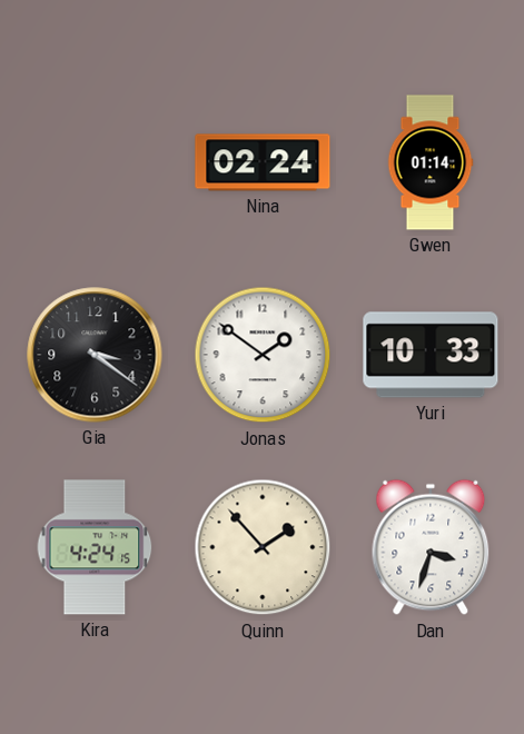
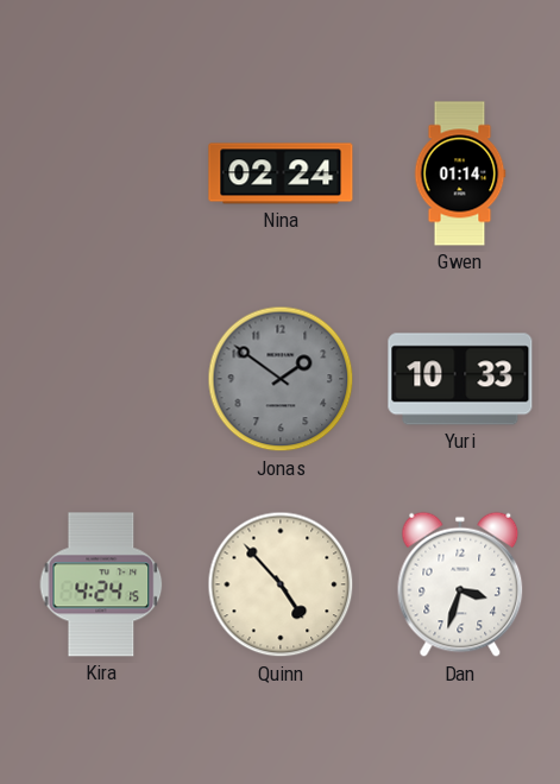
Gia: 3:21 -> none
Jonas dial: white -> grey
Quinn: 1:53 -> 4:53
